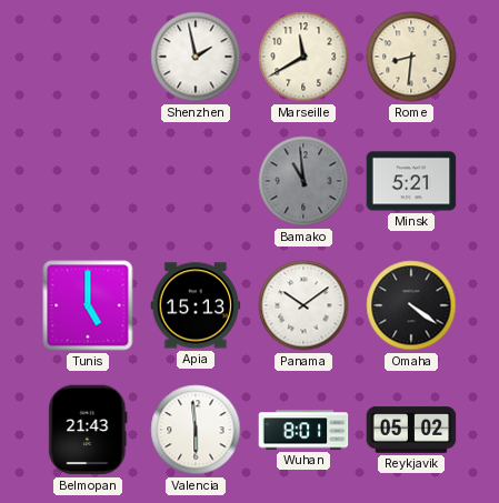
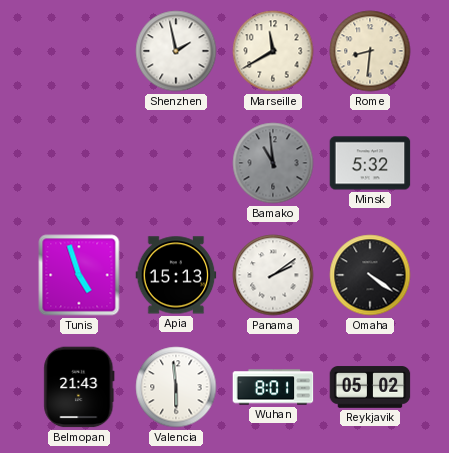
Minsk: 5:21 -> 5:32
Tunis: 5:00 -> 4:57
Panama: 10:09 -> 2:09
